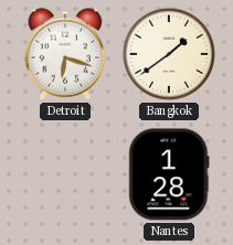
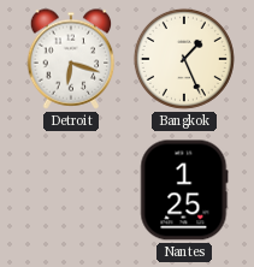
Bangkok: 1:39 -> 1:26
Nantes: 1:28 -> 1:25
